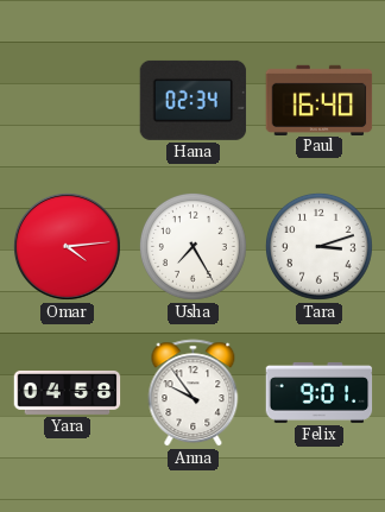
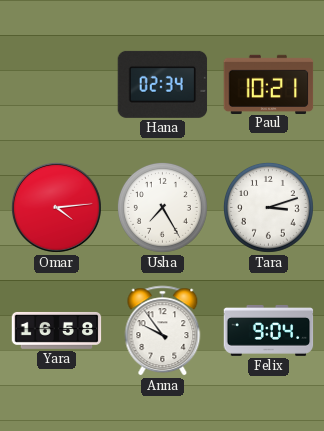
Paul: 16:40 -> 10:21
Yara: 04:58 -> 16:58
Felix: 9:01 -> 9:04
